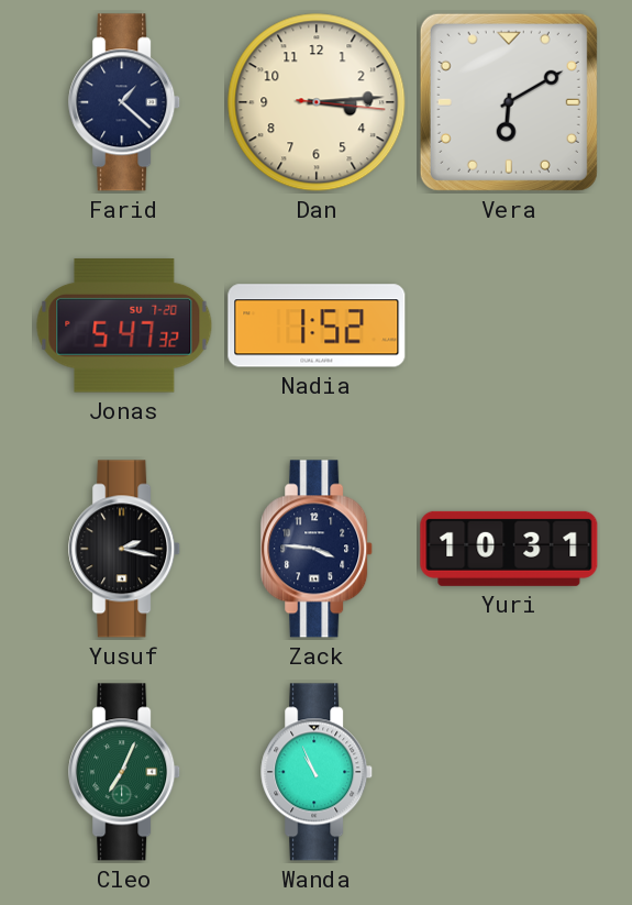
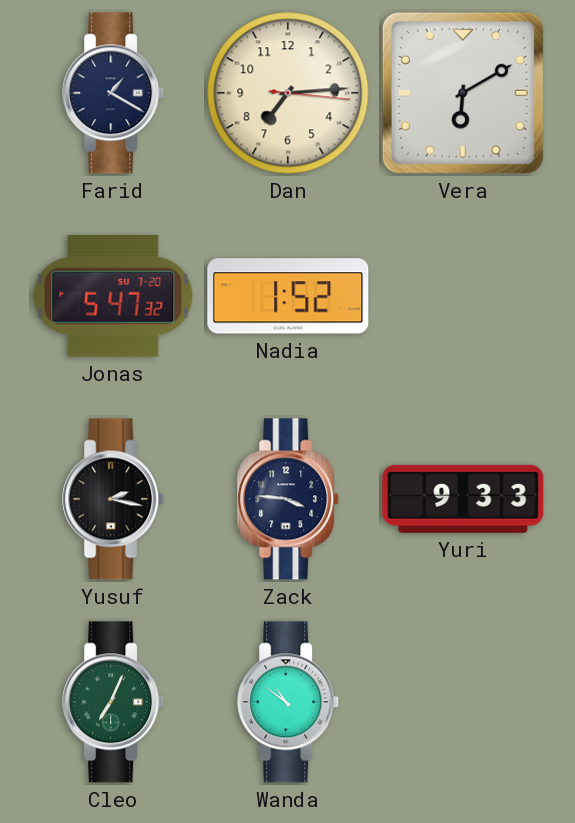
Farid: 1:22 -> 1:20
Dan: 3:14 -> 7:14
Yuri: 10:31 -> 9:33
Wanda: 10:56 -> 10:51
